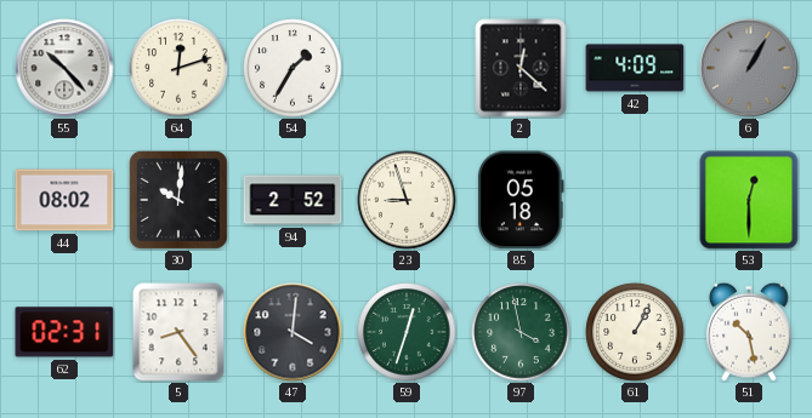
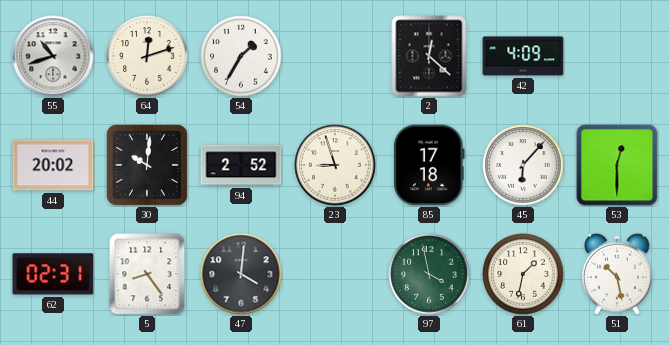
55: 10:23 -> 10:42
6: 1:05 -> none
44: 08:02 -> 20:02
85: 05:18 -> 17:18
45: none -> 6:07
59: 12:33 -> none
61: 1:05 -> 1:32
